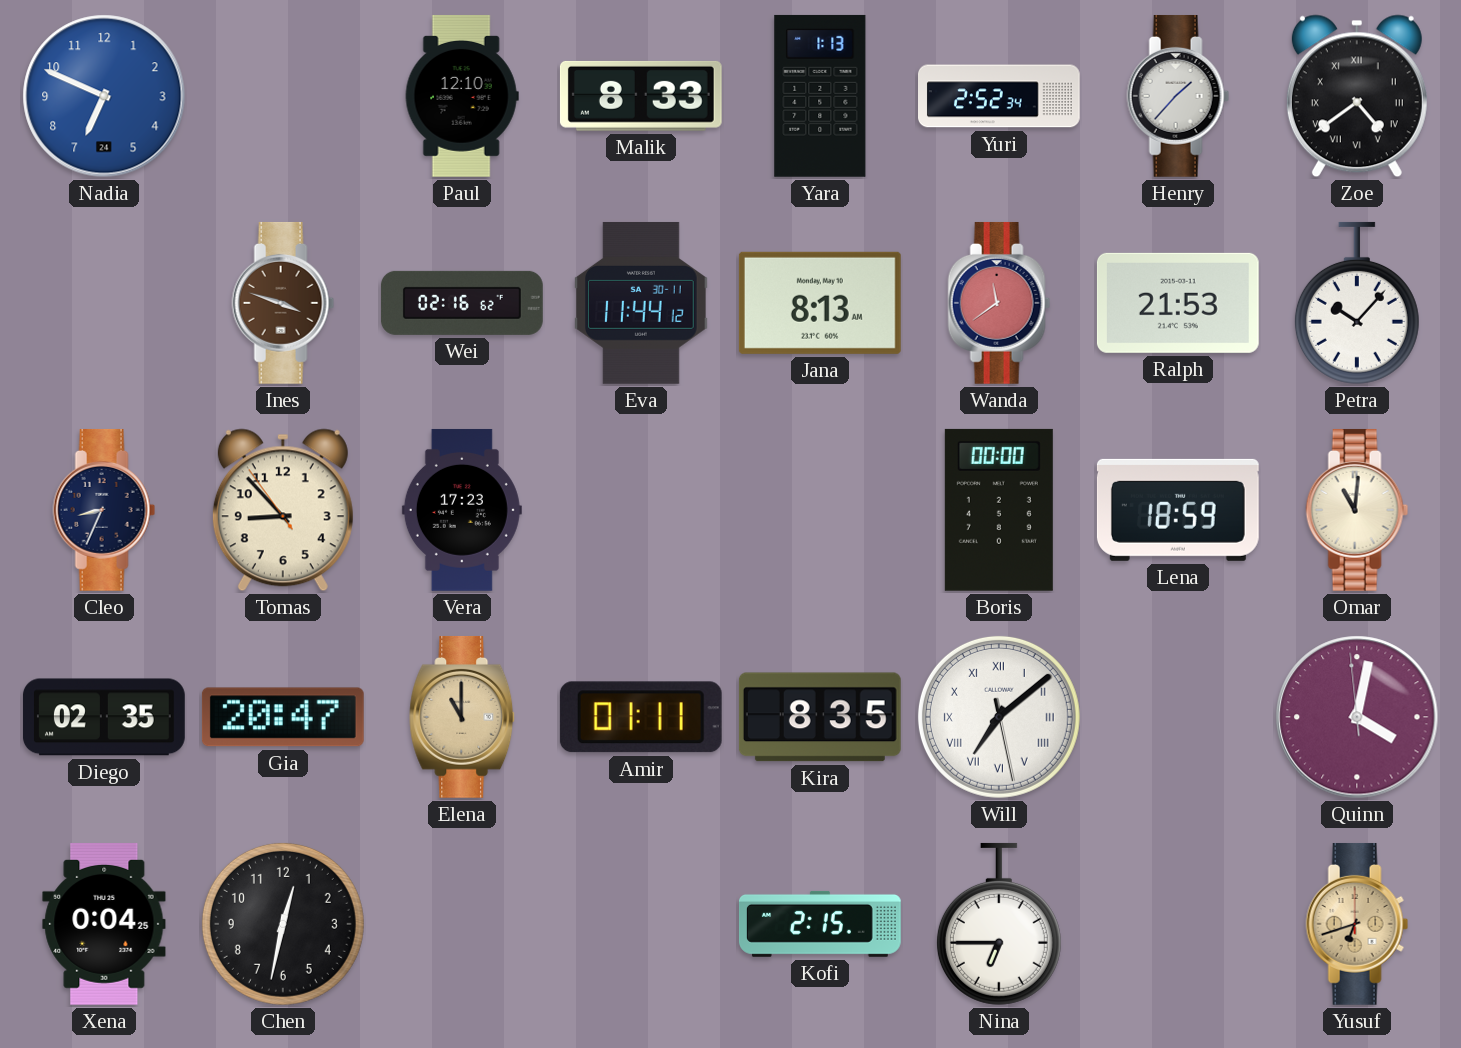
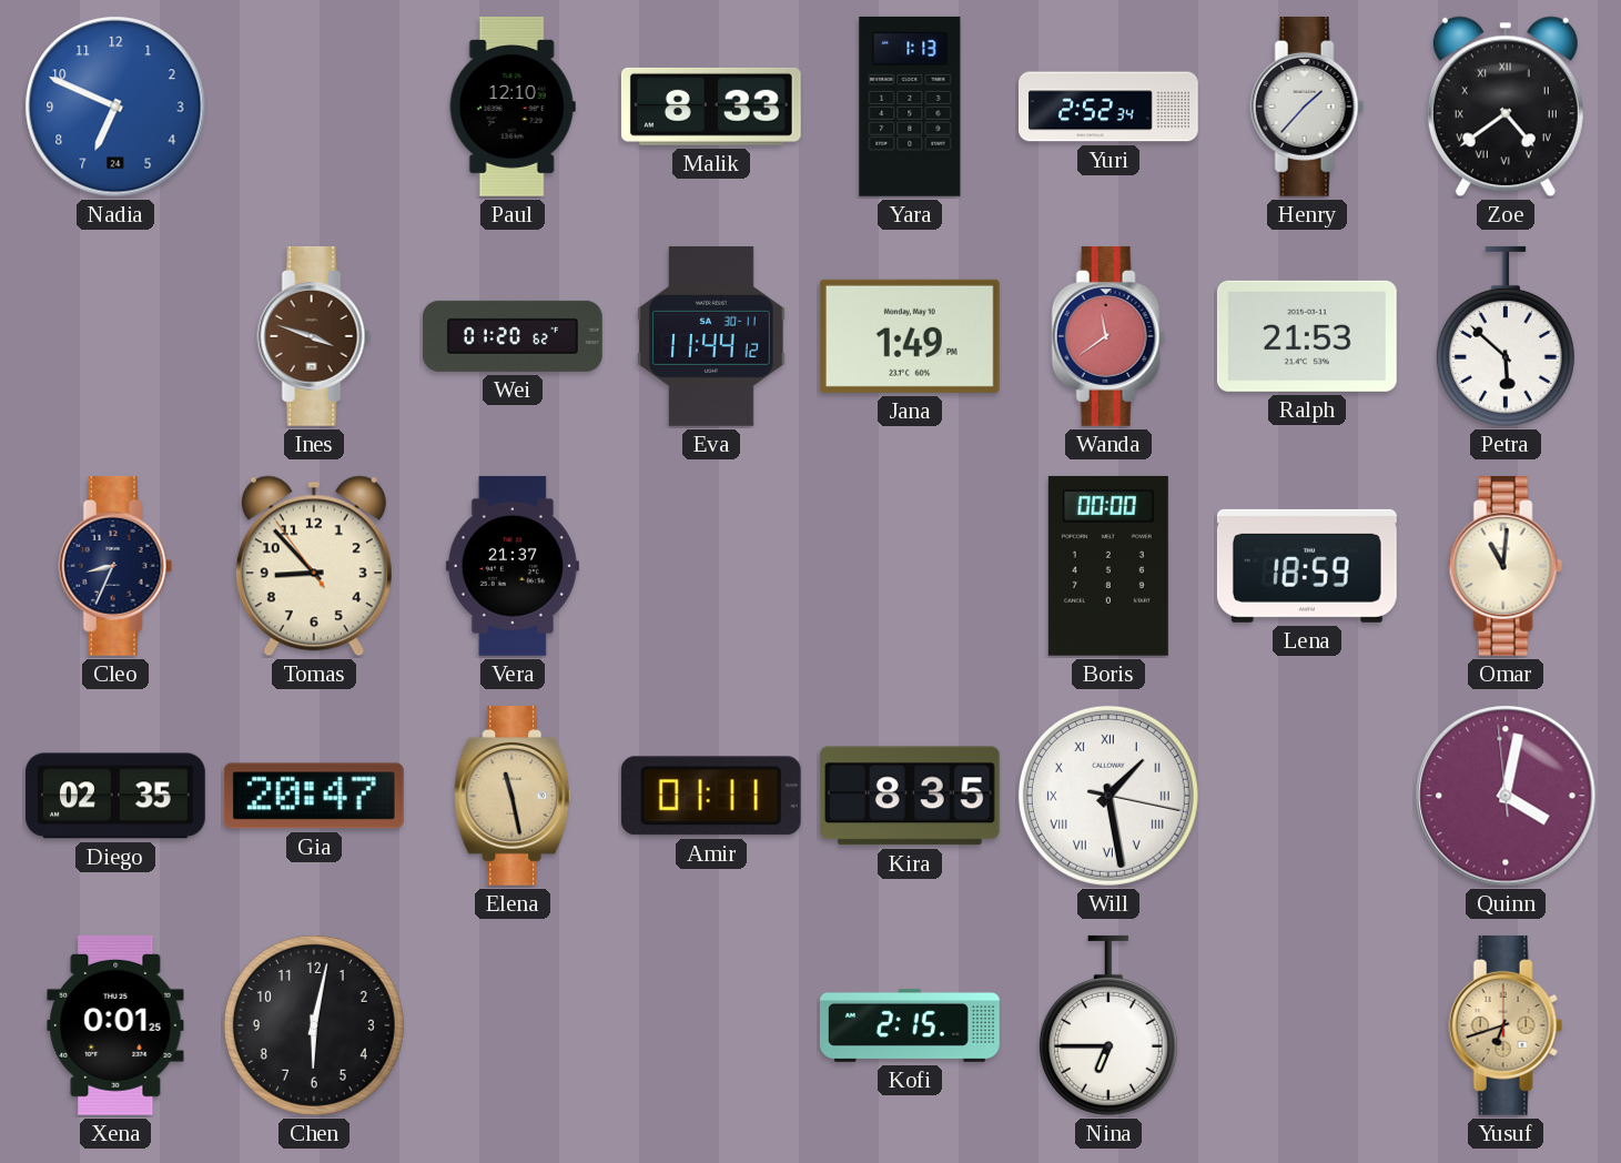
Wei: 02:16 -> 01:20
Jana: 8:13 -> 1:49
Petra: 10:07 -> 5:52
Vera: 17:23 -> 21:37
Elena: 11:00 -> 11:28
Will: 7:08 -> 1:28
Xena: 0:04 -> 0:01
Chen: 12:32 -> 6:02
